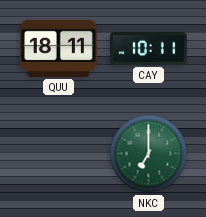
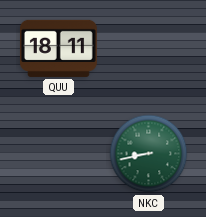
CAY: 10:11 -> none
NKC: 7:00 -> 8:43
